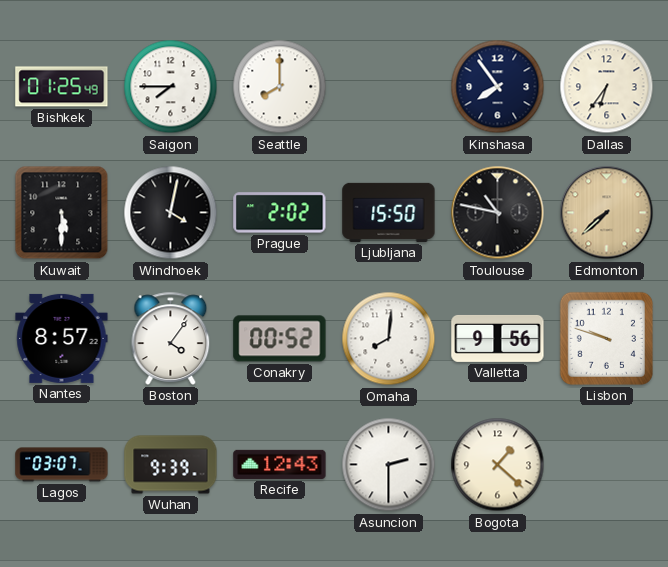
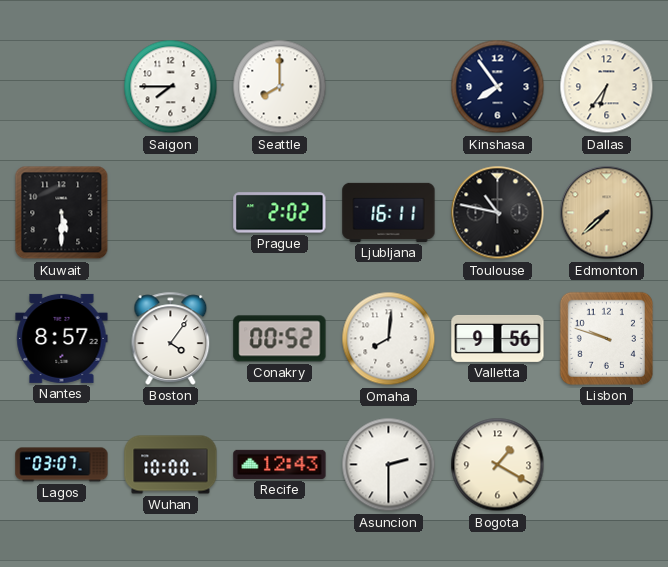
Bishkek: 01:25 -> none
Windhoek: 4:02 -> none
Ljubljana: 15:50 -> 16:11
Wuhan: 9:39 -> 10:00
Bogota: 1:22 -> 1:20
